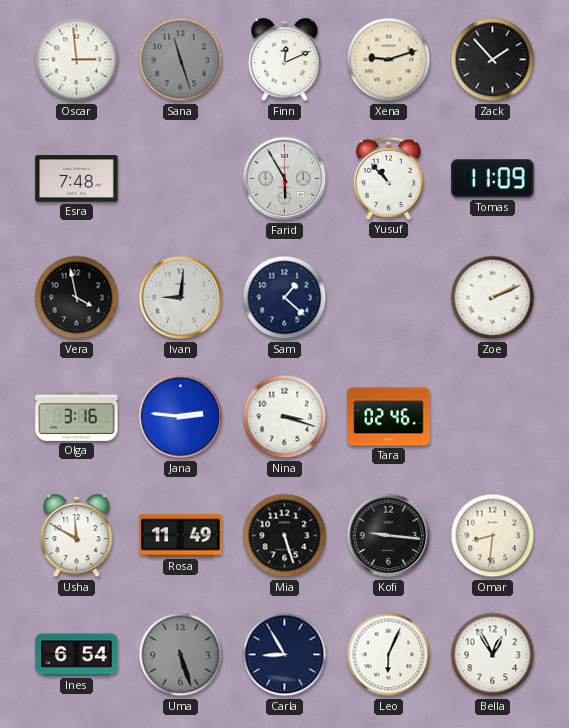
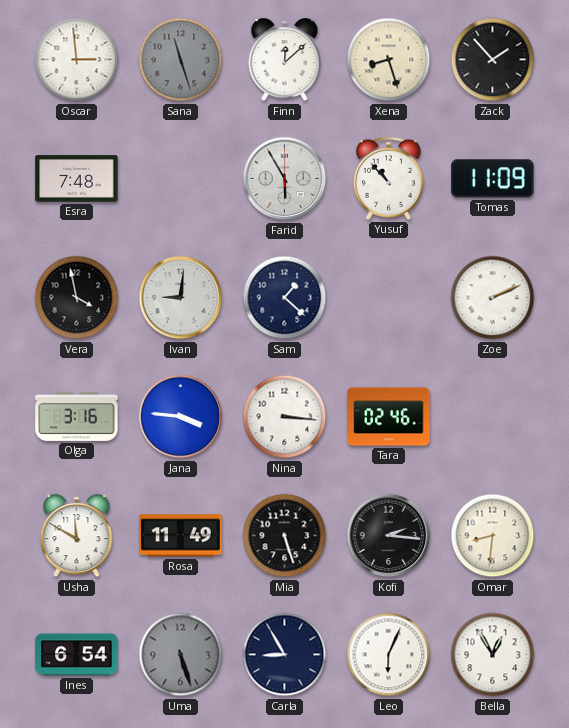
Finn: 12:11 -> 12:08
Xena: 9:12 -> 8:27
Jana: 2:46 -> 3:46
Nina: 3:18 -> 3:16
Kofi: 9:16 -> 2:16
